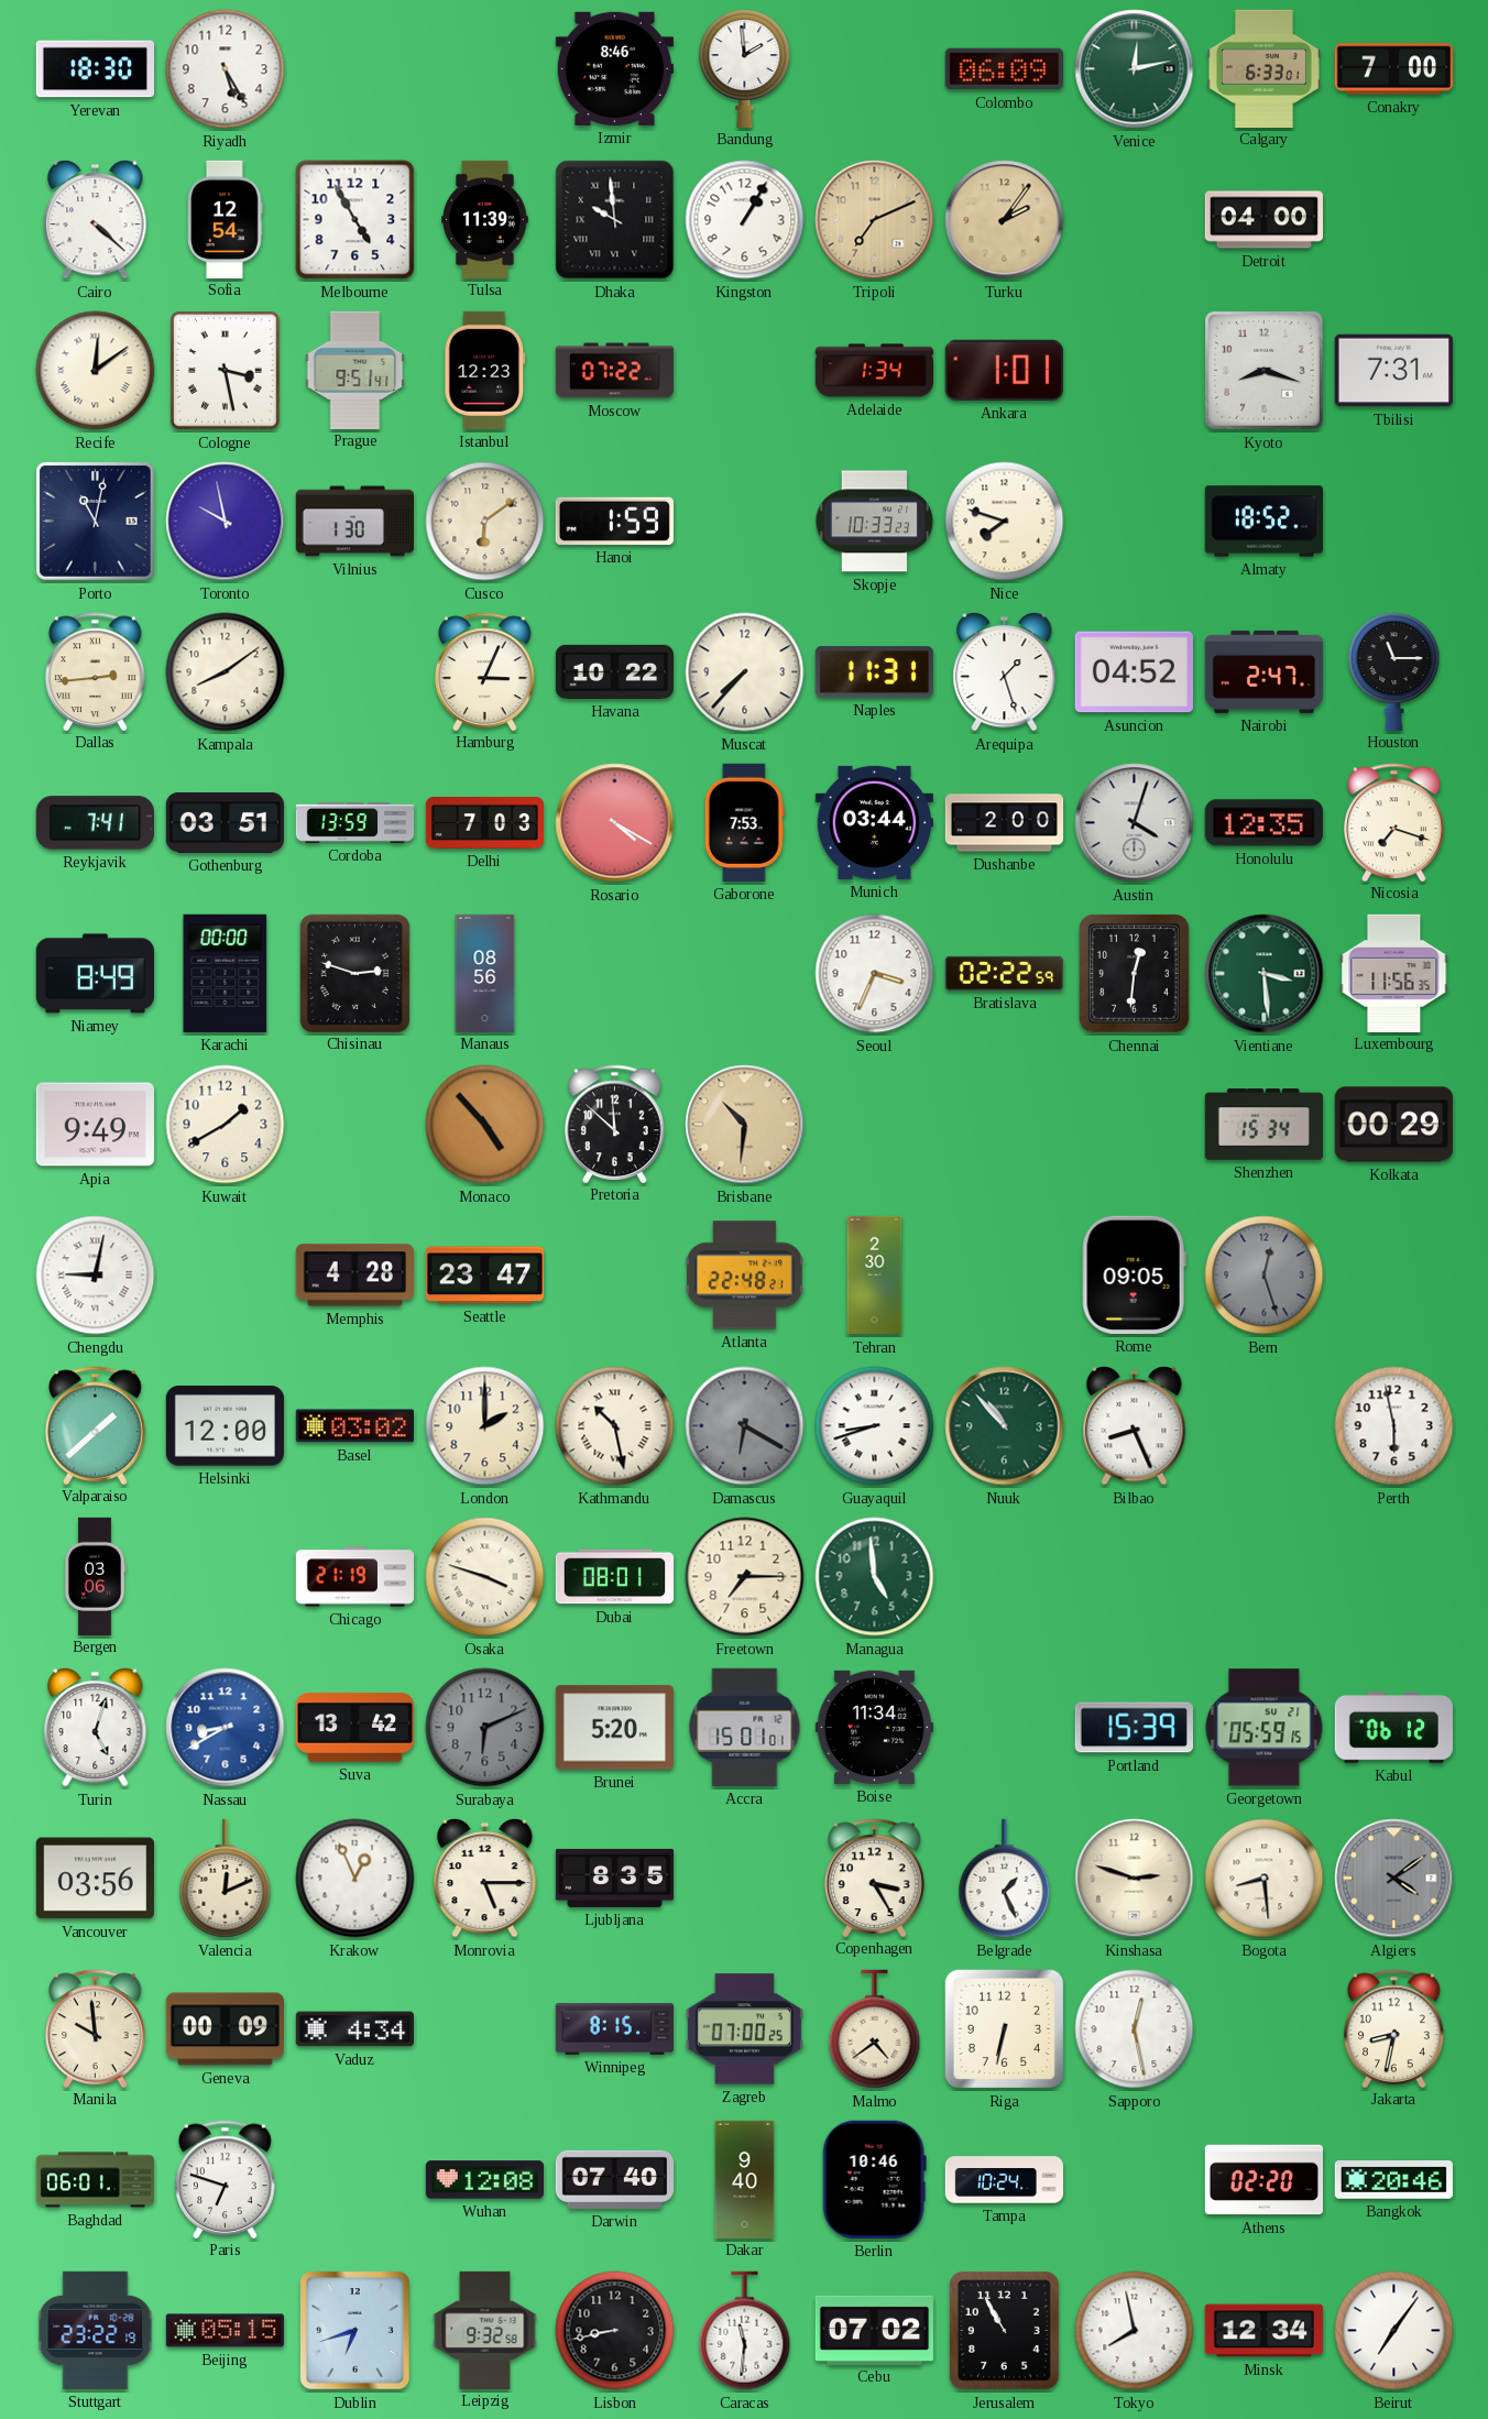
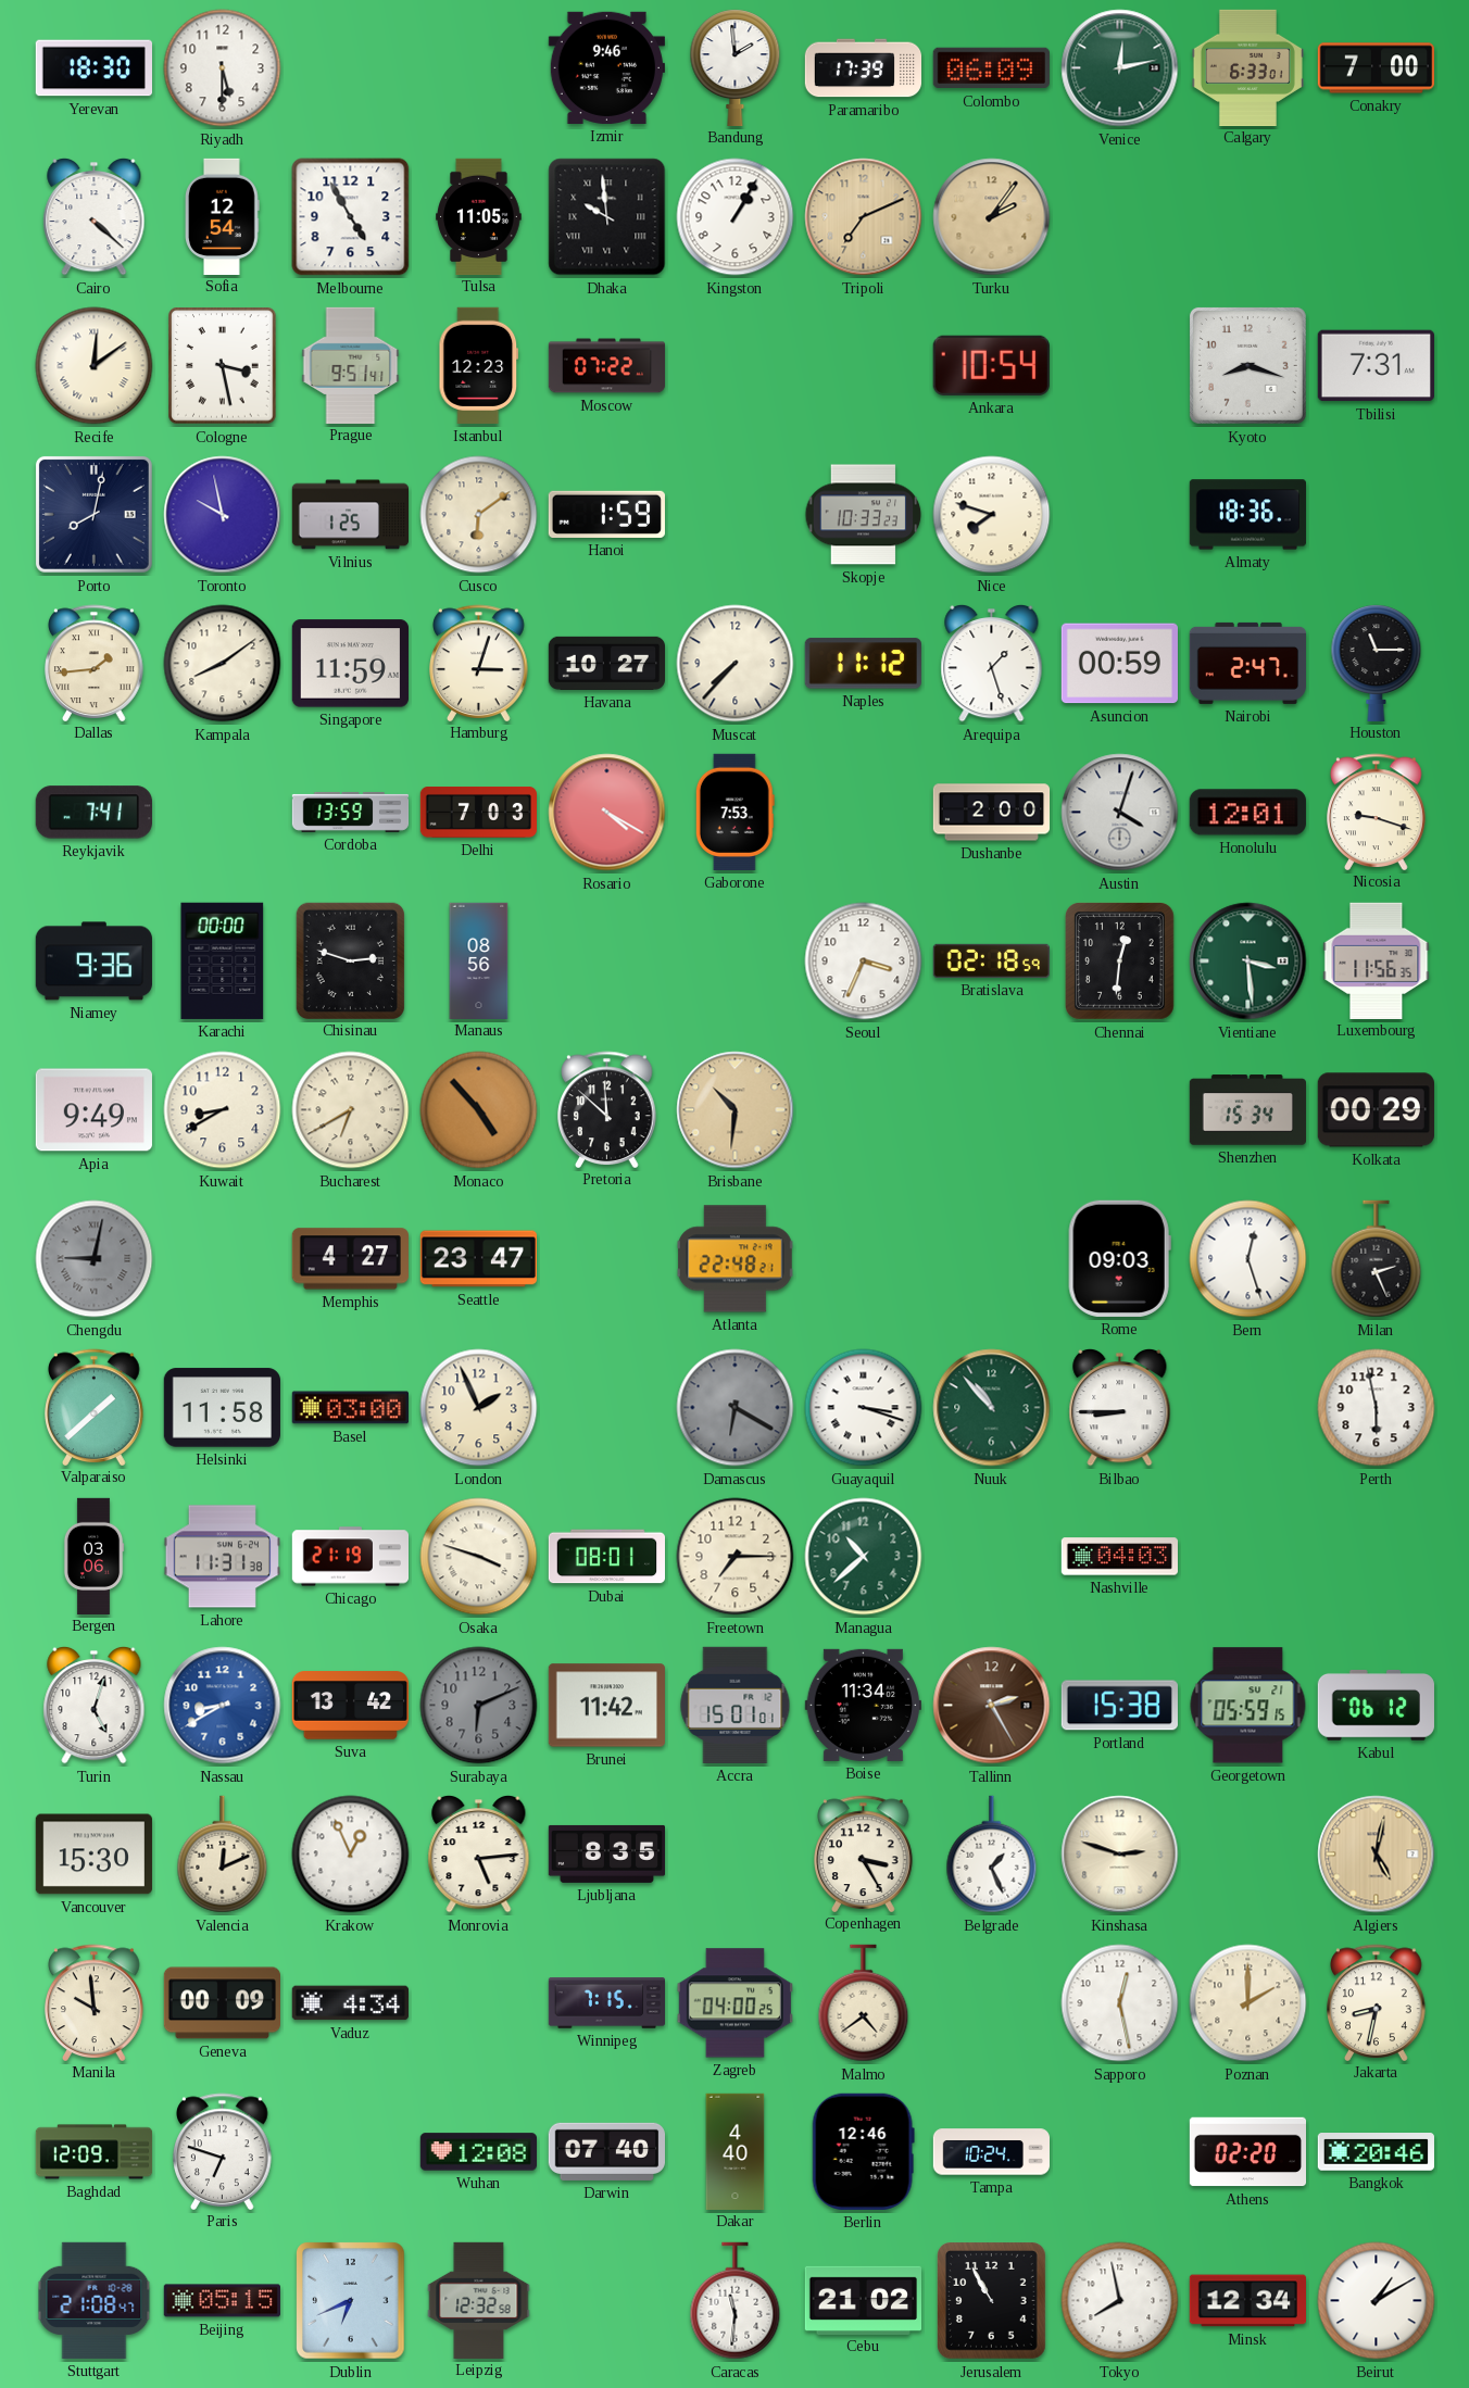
Riyadh: 5:25 -> 5:30
Izmir: 8:46 -> 9:46
Paramaribo: none -> 17:39
Tulsa: 11:39 -> 11:05
Detroit: 04:00 -> none
Adelaide: 1:34 -> none
Ankara: 1:01 -> 10:54
Porto: 11:02 -> 8:02
Vilnius: 1:30 -> 1:25
Almaty: 18:52 -> 18:36
Dallas: 2:44 -> 1:44
Singapore: none -> 11:59
Hamburg: 3:04 -> 3:03
Havana: 10:22 -> 10:27
Naples: 11:31 -> 11:12
Asuncion: 04:52 -> 00:59
Gothenburg: 03:51 -> none
Munich: 03:44 -> none
Honolulu: 12:35 -> 12:01
Nicosia: 7:18 -> 9:18
Niamey: 8:49 -> 9:36
Bratislava: 02:22 -> 02:18
Kuwait: 1:40 -> 8:40
Bucharest: none -> 6:40
Chengdu dial: white -> grey
Memphis: 4:28 -> 4:27
Tehran: 2:30 -> none
Rome: 09:05 -> 09:03
Bern dial: grey -> white
Milan: none -> 2:26
Helsinki: 12:00 -> 11:58
Basel: 03:02 -> 03:00
London: 2:00 -> 1:56
Kathmandu: 10:28 -> none
Guayaquil: 8:42 -> 3:18
Bilbao: 8:26 -> 8:45
Lahore: none -> 11:31
Managua: 4:59 -> 10:38
Nashville: none -> 04:03
Brunei: 5:20 -> 11:42
Tallinn: none -> 2:25
Portland: 15:39 -> 15:38
Vancouver: 03:56 -> 15:30
Monrovia: 5:15 -> 5:14
Bogota: 8:29 -> none
Algiers: 4:09 -> 5:02
Algiers dial: grey -> champagne
Winnipeg: 8:15 -> 7:15
Zagreb: 07:00 -> 04:00
Riga: 6:32 -> none
Poznan: none -> 2:00
Baghdad: 06:01 -> 12:09
Dakar: 9:40 -> 4:40
Berlin: 10:46 -> 12:46
Stuttgart: 23:22 -> 21:08
Dublin: 6:42 -> 6:41
Leipzig: 9:32 -> 12:32
Lisbon: 8:43 -> none
Cebu: 07:02 -> 21:02
Beirut: 7:06 -> 1:10
